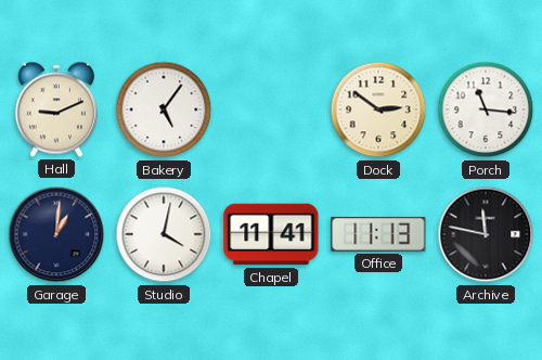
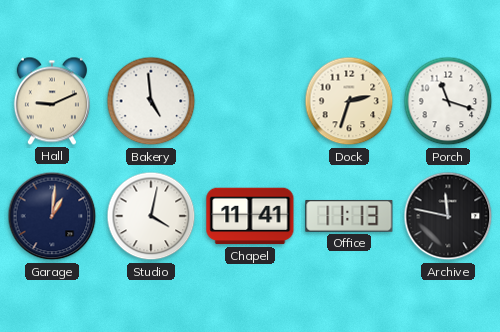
Bakery: 5:06 -> 4:59
Dock: 2:51 -> 2:33
Porch: 11:16 -> 11:18
